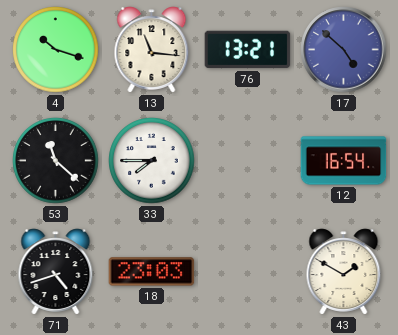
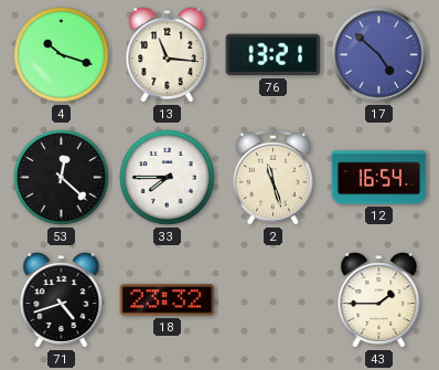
53: 11:22 -> 12:22
2: none -> 11:27
18: 23:03 -> 23:32
43: 1:50 -> 1:45
